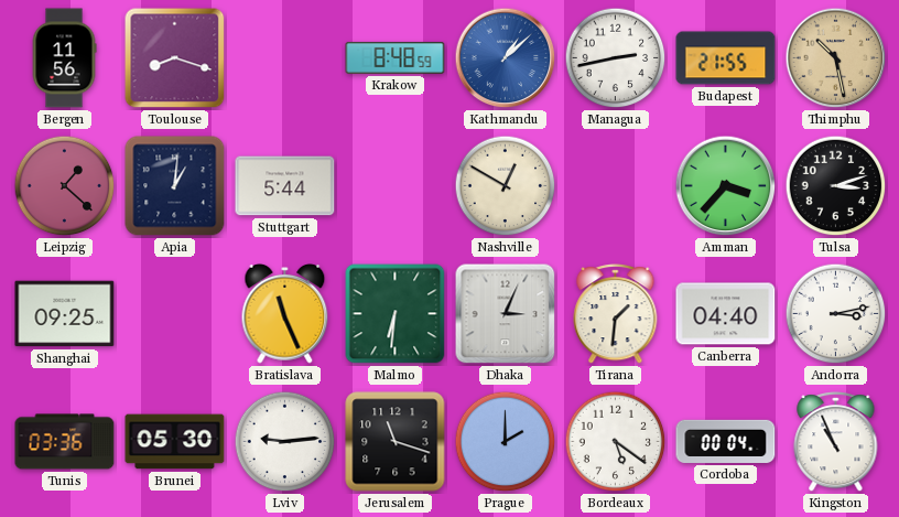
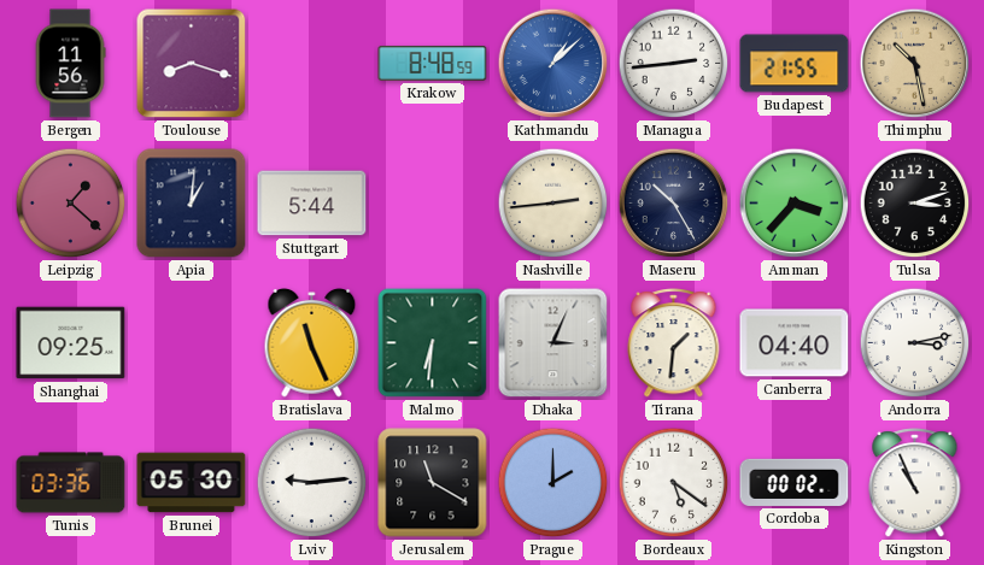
Managua: 2:43 -> 2:44
Nashville: 12:50 -> 2:44
Maseru: none -> 10:25
Jerusalem: 11:18 -> 11:20
Cordoba: 00:04 -> 00:02
